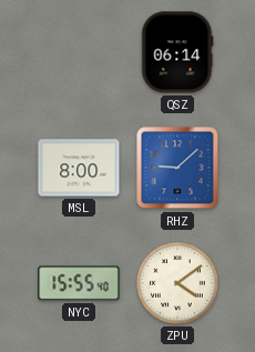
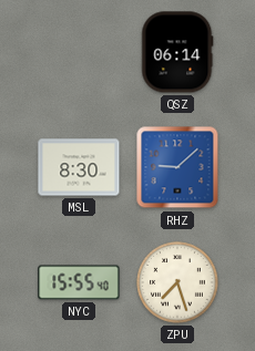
MSL: 8:00 -> 8:30
ZPU: 4:09 -> 7:27
